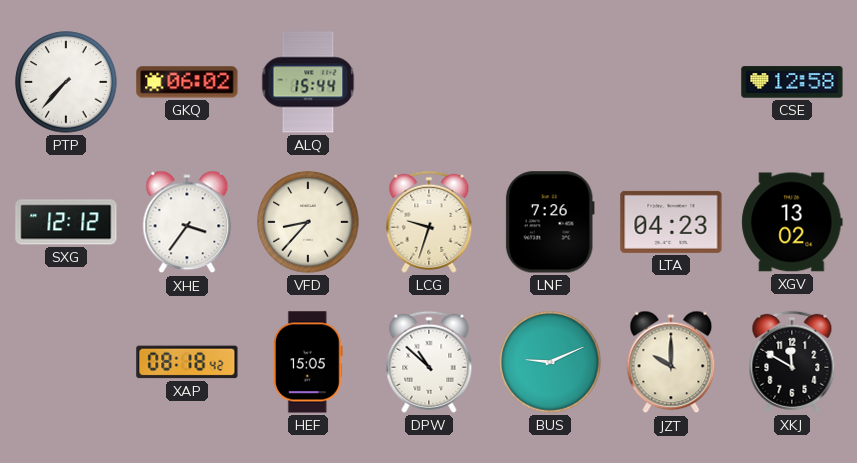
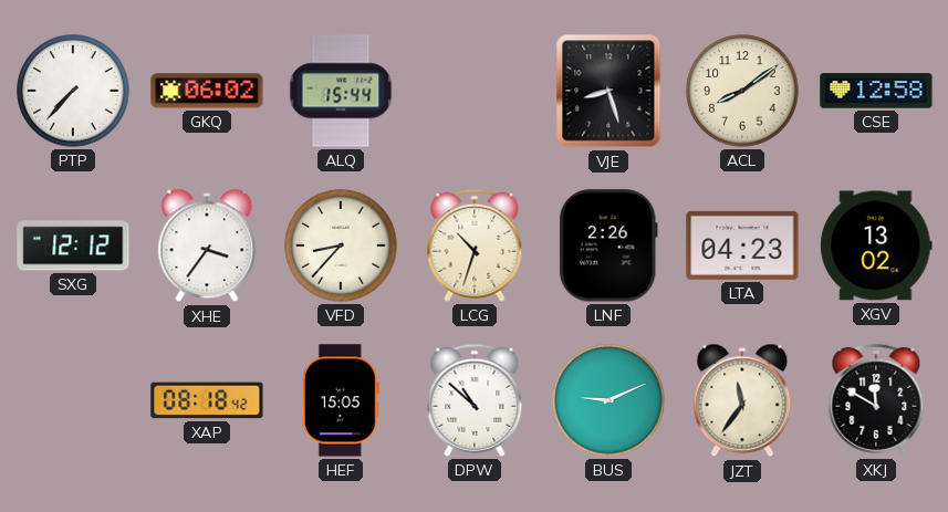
VJE: none -> 8:27
ACL: none -> 8:09
LCG: 9:33 -> 10:33
LNF: 7:26 -> 2:26
JZT: 10:00 -> 11:36
